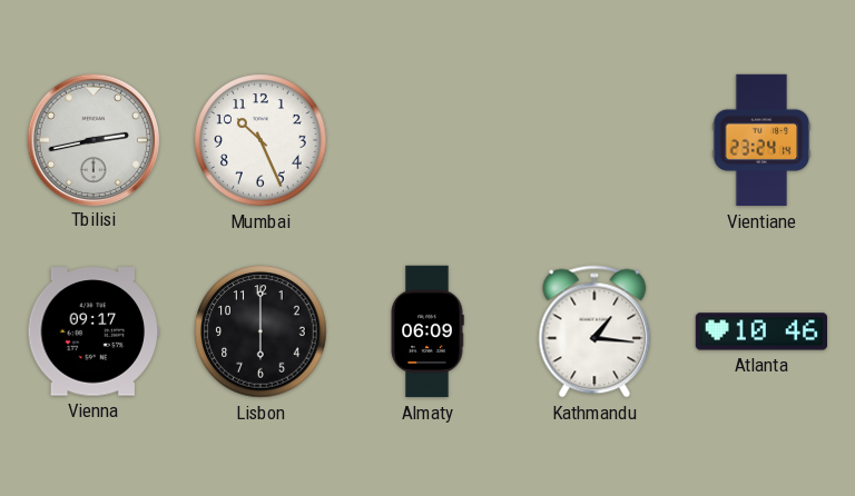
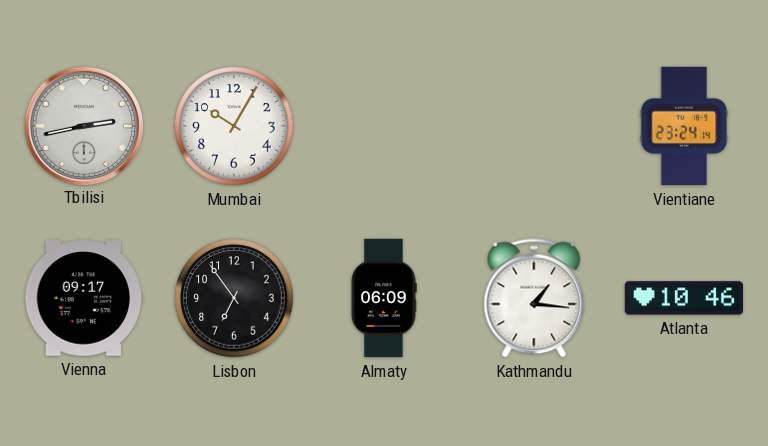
Mumbai: 10:26 -> 10:05
Lisbon: 6:00 -> 6:54
